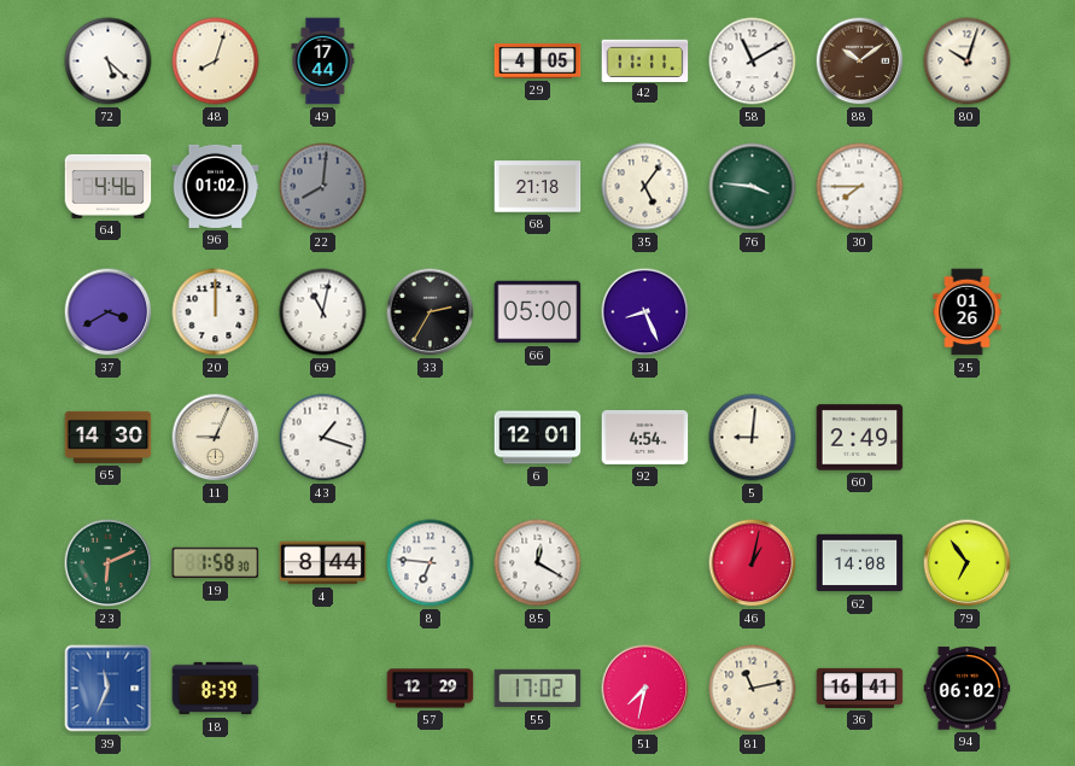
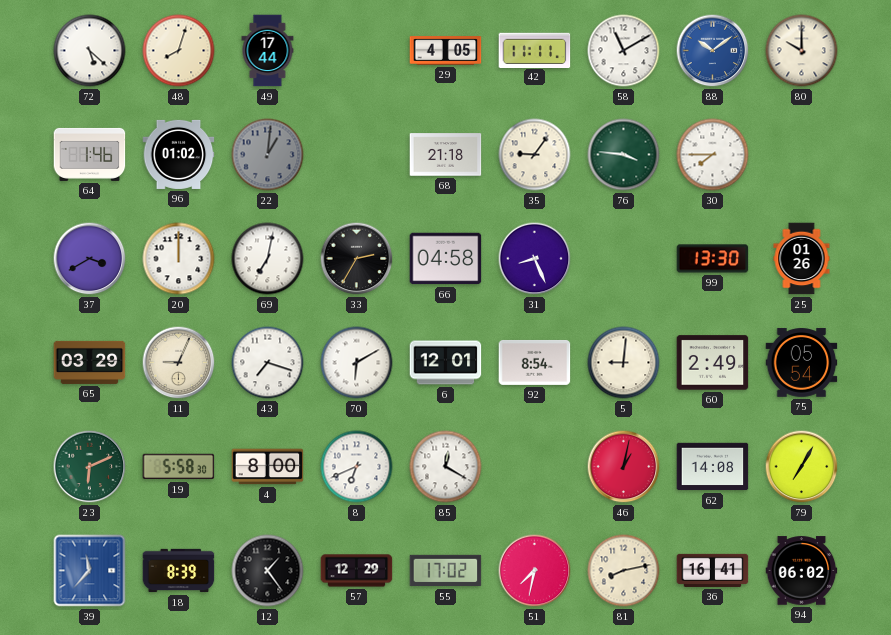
88 dial: brown -> blue
80: 10:03 -> 10:00
64: 4:46 -> 1:46
22: 8:01 -> 1:01
35: 5:06 -> 9:06
69: 11:02 -> 7:02
66: 05:00 -> 04:58
99: none -> 13:30
65: 14:30 -> 03:29
43: 1:18 -> 7:18
70: none -> 6:10
92: 4:54 -> 8:54
75: none -> 05:54
19: 1:58 -> 5:58
4: 8:44 -> 8:00
8: 6:46 -> 6:41
79: 6:54 -> 7:05
39: 11:34 -> 11:37
12: none -> 1:24
81: 11:13 -> 8:13
